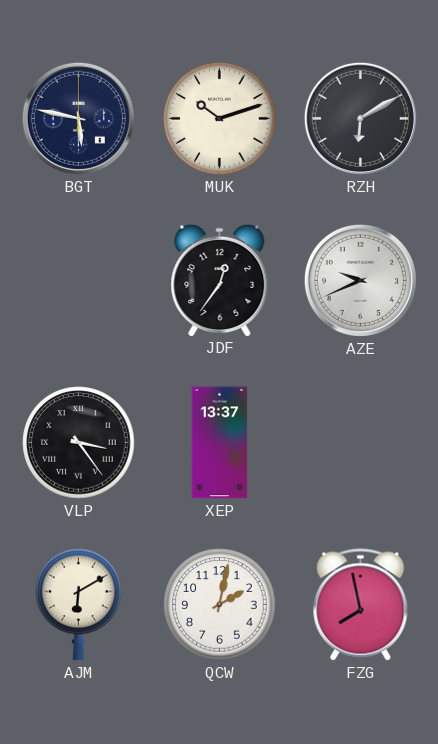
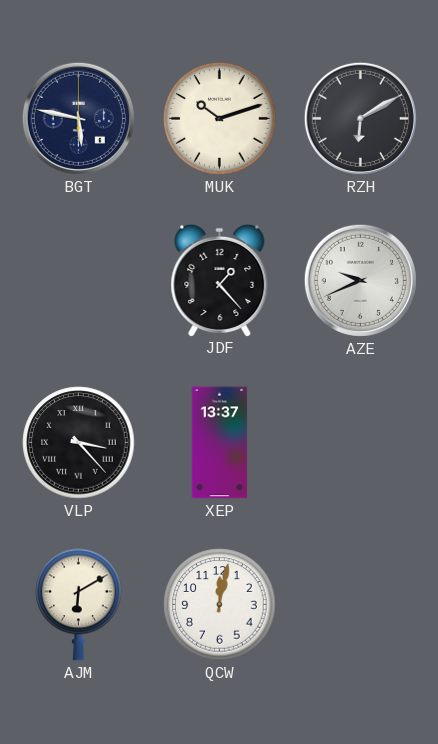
JDF: 12:36 -> 1:23
VLP: 3:24 -> 3:23
QCW: 2:02 -> 12:02
FZG: 7:58 -> none
